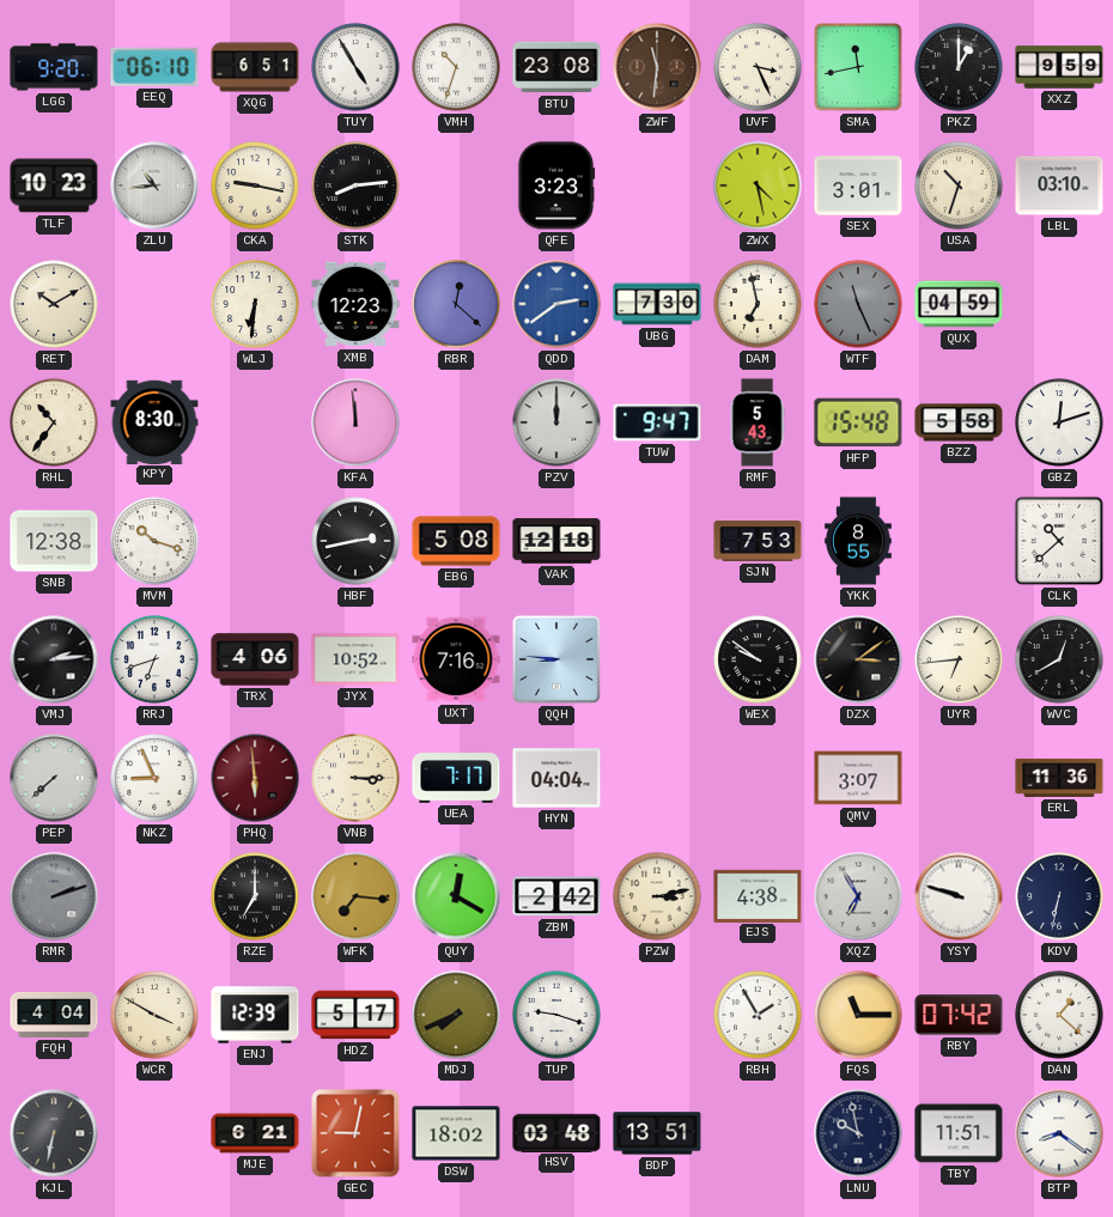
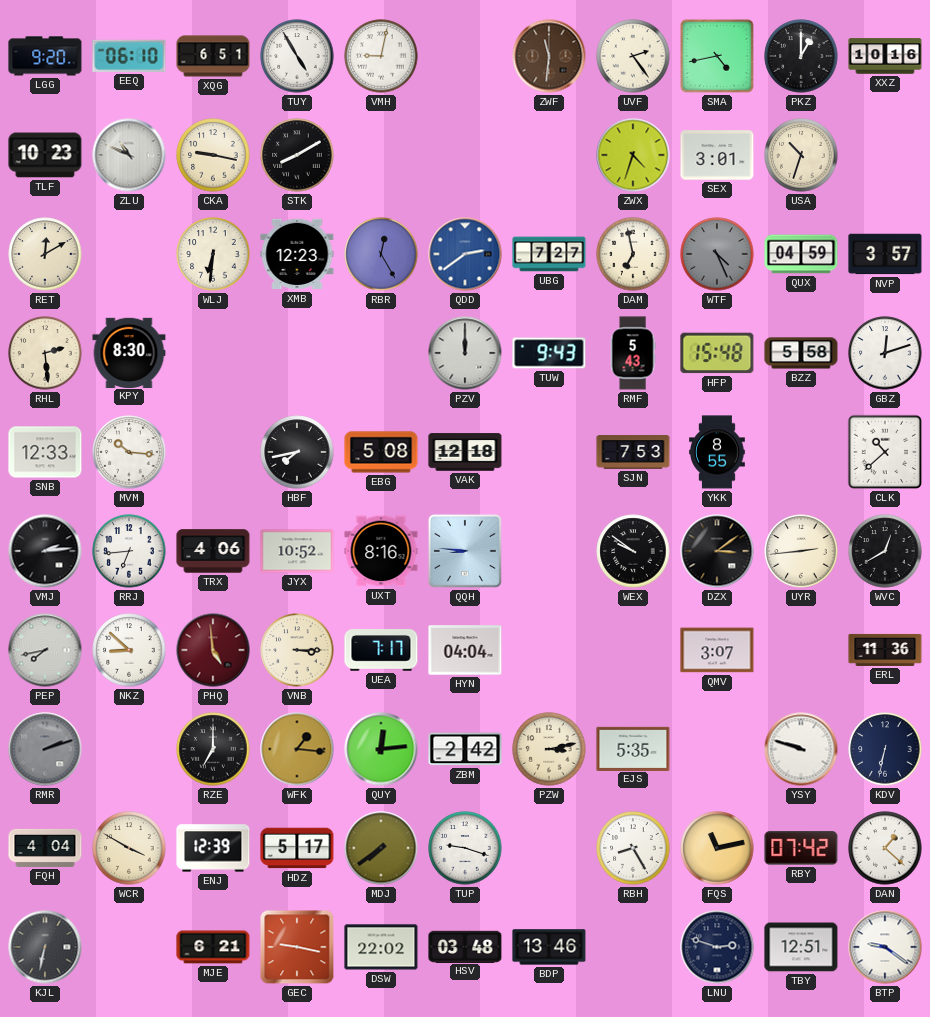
VMH: 10:33 -> 9:02
BTU: 23:08 -> none
UVF: 3:26 -> 2:24
SMA: 11:43 -> 4:43
XXZ: 9:59 -> 10:16
ZLU: 10:44 -> 10:49
STK: 8:14 -> 8:10
QFE: 3:23 -> none
ZWX: 4:28 -> 4:33
LBL: 03:10 -> none
RET: 10:10 -> 12:10
RBR: 12:22 -> 12:25
UBG: 7:30 -> 7:27
WTF: 11:26 -> 4:26
NVP: none -> 3:57
RHL: 10:36 -> 2:29
KFA: 11:59 -> none
TUW: 9:47 -> 9:43
SNB: 12:38 -> 12:33
MVM: 10:18 -> 10:16
HBF: 2:43 -> 7:43
RRJ: 6:42 -> 6:44
UXT: 7:16 -> 8:16
UYR: 6:44 -> 2:44
PEP: 7:38 -> 7:43
NKZ: 8:56 -> 8:52
PHQ: 5:59 -> 4:59
WFK: 7:16 -> 1:16
QUY: 12:20 -> 12:14
EJS: 4:38 -> 5:35
XQZ: 6:55 -> none
MDJ: 7:41 -> 7:39
RBH: 1:55 -> 8:25
FQS: 11:15 -> 11:13
GEC: 9:02 -> 9:17
DSW: 18:02 -> 22:02
BDP: 13:51 -> 13:46
LNU: 9:58 -> 2:48
TBY: 11:51 -> 12:51
BTP: 8:21 -> 9:21
